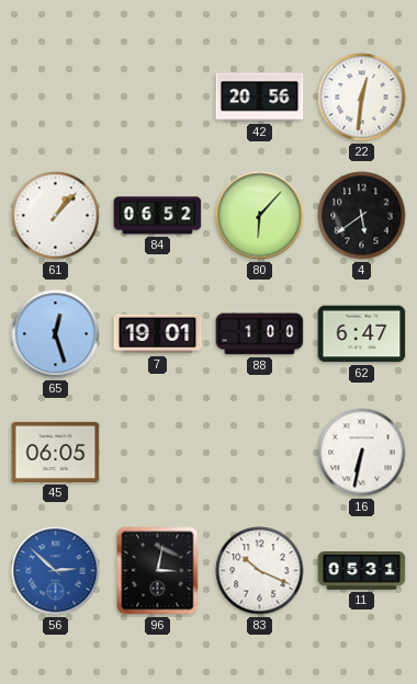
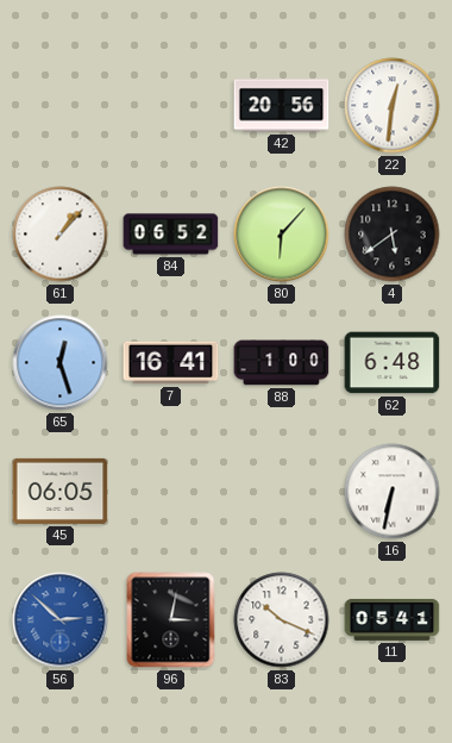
7: 19:01 -> 16:41
62: 6:47 -> 6:48
11: 05:31 -> 05:41
